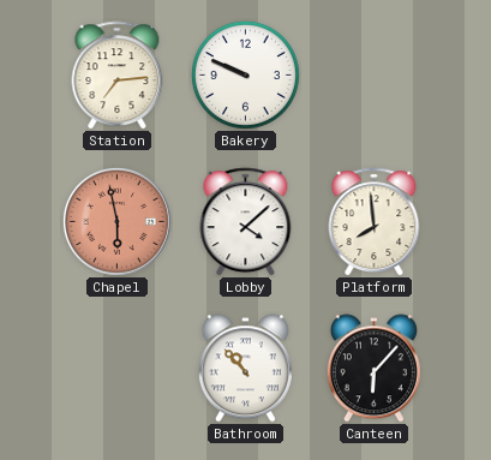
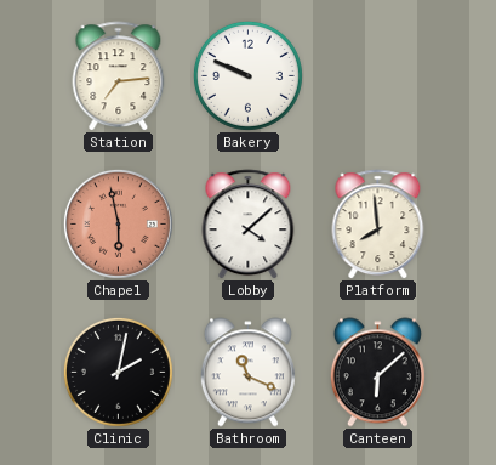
Clinic: none -> 2:02
Bathroom: 10:53 -> 11:19
Canteen: 6:07 -> 6:08
